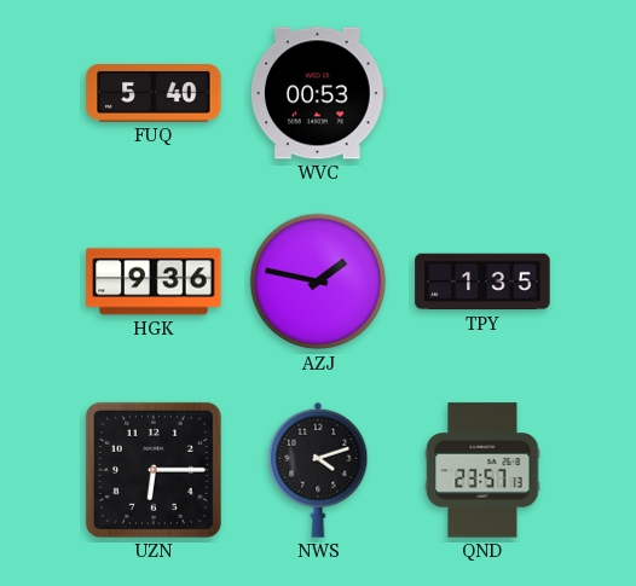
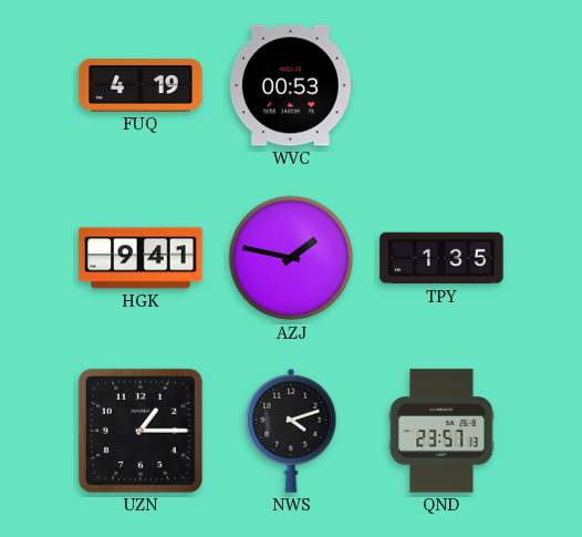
FUQ: 5:40 -> 4:19
HGK: 9:36 -> 9:41
UZN: 6:15 -> 1:15
